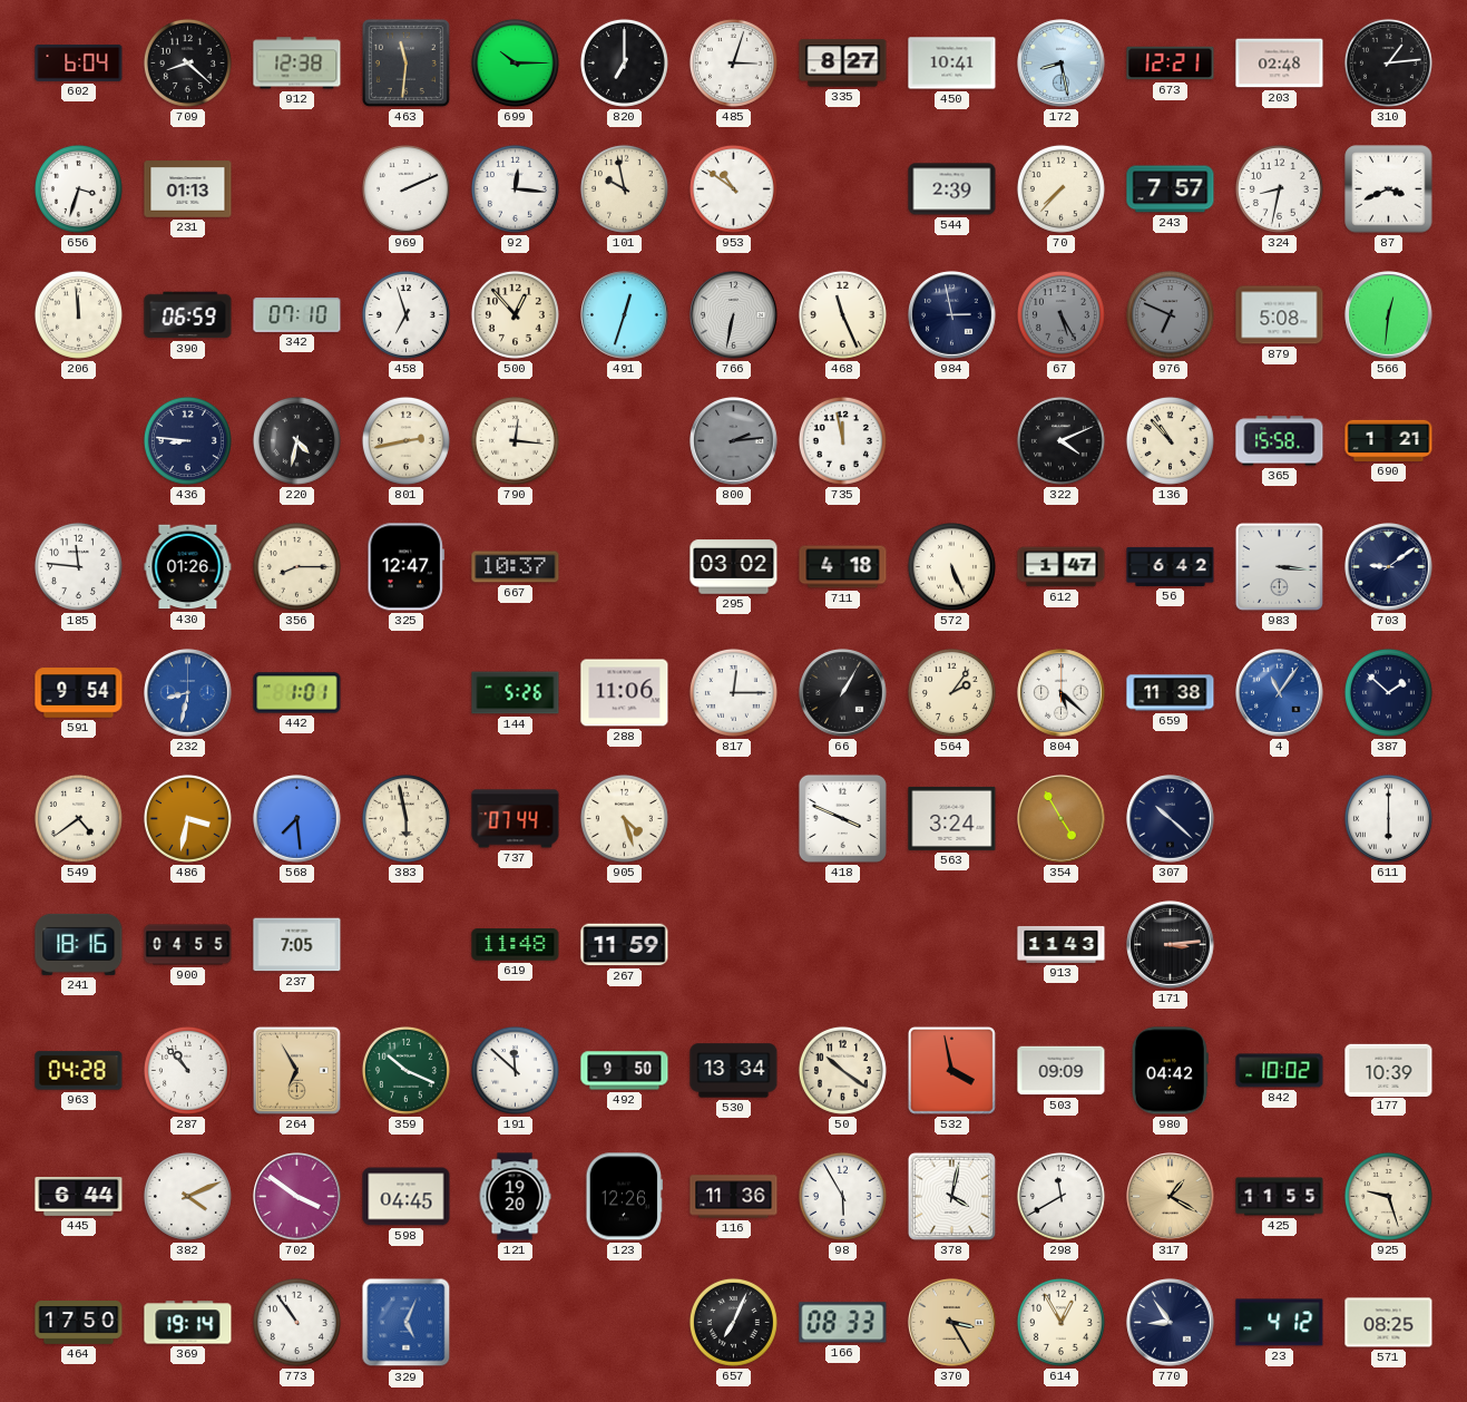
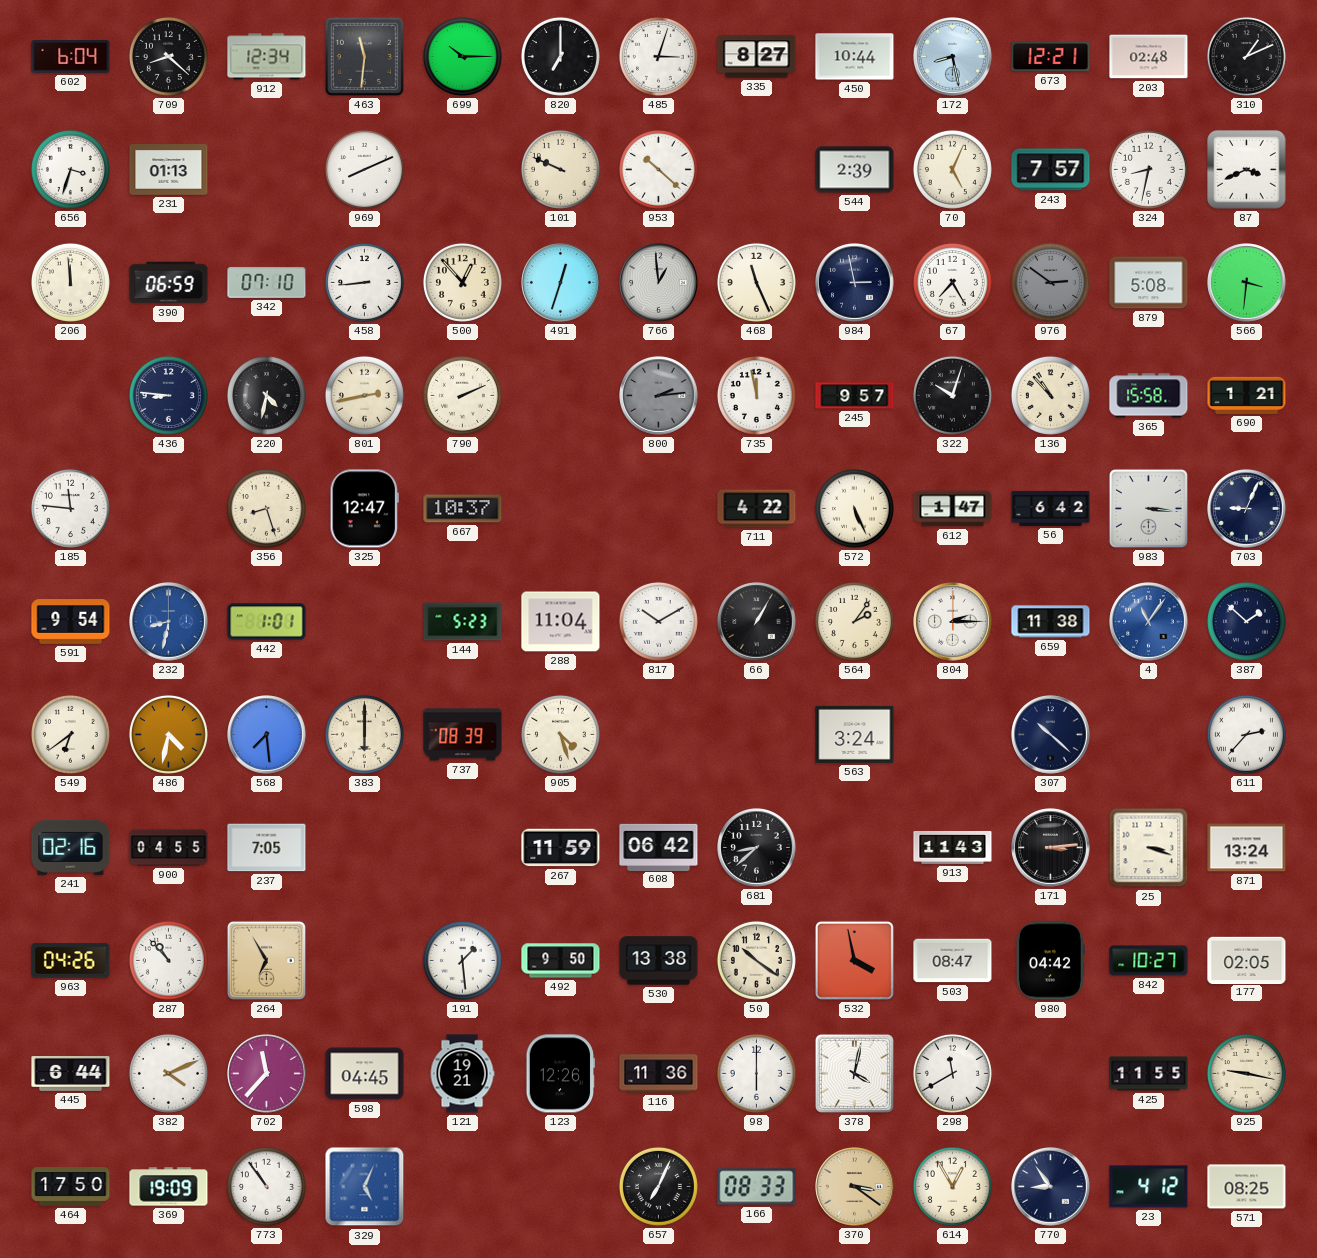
912: 12:38 -> 12:34
450: 10:41 -> 10:44
310: 1:14 -> 1:11
969: 2:11 -> 8:11
92: 12:16 -> none
101: 9:58 -> 9:49
953: 10:51 -> 10:22
70: 7:37 -> 5:04
458: 6:57 -> 8:44
766: 6:32 -> 12:59
67: 5:25 -> 7:25
67 dial: grey -> white
976: 6:49 -> 2:51
566: 12:31 -> 3:31
790: 12:16 -> 2:11
245: none -> 9:57
322: 4:11 -> 10:03
430: 01:26 -> none
356: 8:15 -> 8:27
295: 03:02 -> none
711: 4:18 -> 4:22
703: 9:09 -> 9:04
144: 5:26 -> 5:23
288: 11:06 -> 11:04
817: 12:15 -> 10:10
804: 5:22 -> 2:15
549: 4:39 -> 6:39
486: 3:32 -> 4:32
383: 5:58 -> 6:00
737: 07:44 -> 08:39
418: 3:49 -> none
354: 4:55 -> none
611: 6:00 -> 2:37
241: 18:16 -> 02:16
619: 11:48 -> none
608: none -> 06:42
681: none -> 8:38
25: none -> 3:18
871: none -> 13:24
963: 04:28 -> 04:26
359: 10:19 -> none
191: 11:52 -> 1:29
530: 13:34 -> 13:38
503: 09:09 -> 08:47
842: 10:02 -> 10:27
177: 10:39 -> 02:05
702: 3:51 -> 11:37
121: 19:20 -> 19:21
98: 5:55 -> 6:00
317: 1:20 -> none
925: 9:27 -> 9:17
369: 19:14 -> 19:09
370: 3:25 -> 3:21
